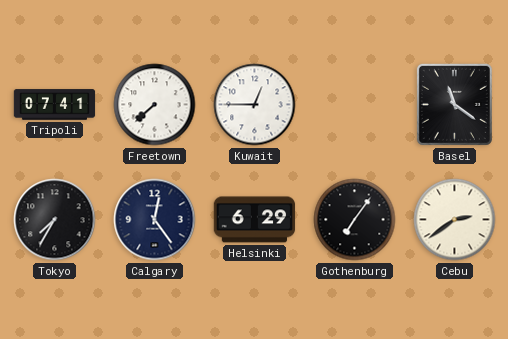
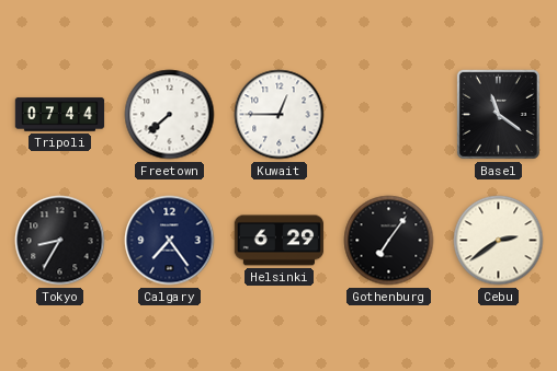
Tripoli: 07:41 -> 07:44
Tokyo: 7:35 -> 8:35
Calgary: 12:24 -> 7:24
